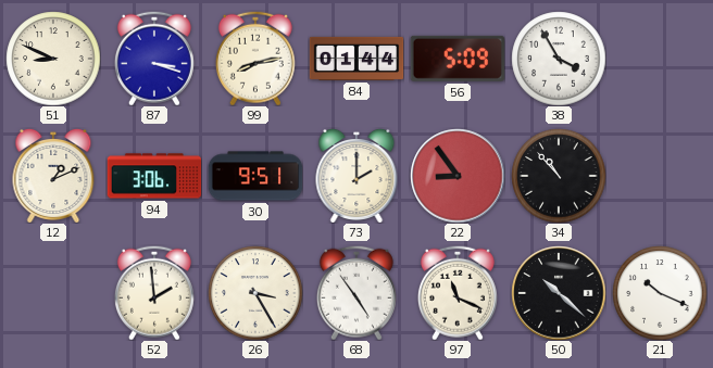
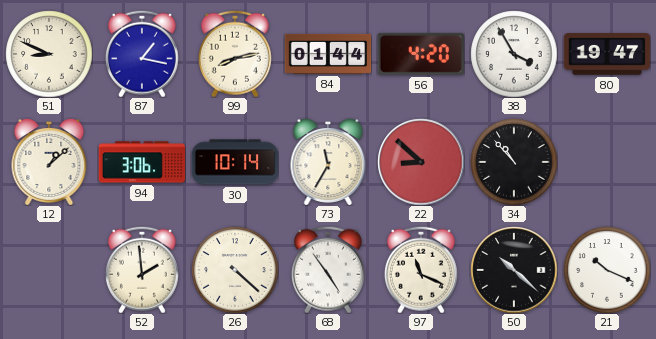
87: 3:18 -> 1:17
56: 5:09 -> 4:20
80: none -> 19:47
12: 1:11 -> 1:08
30: 9:51 -> 10:14
73: 2:00 -> 11:35
22: 8:54 -> 8:52
26: 3:25 -> 4:22
